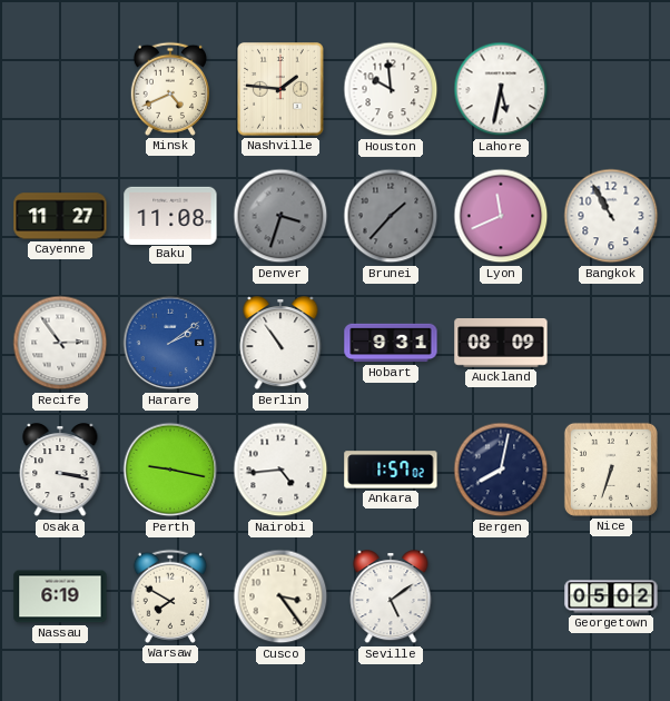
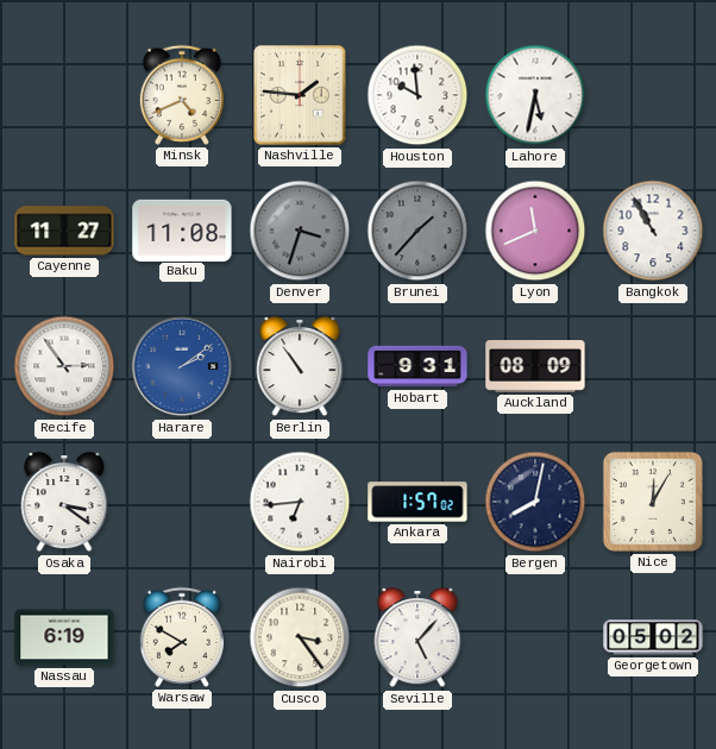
Osaka: 3:17 -> 3:21
Perth: 9:17 -> none
Nairobi: 4:44 -> 6:44
Nice: 6:33 -> 12:05
Seville: 5:09 -> 5:07
